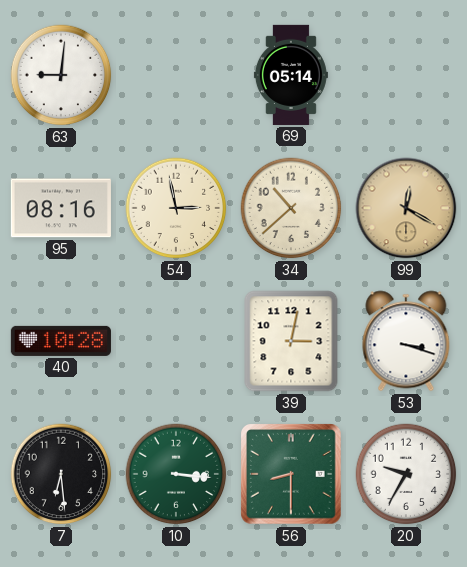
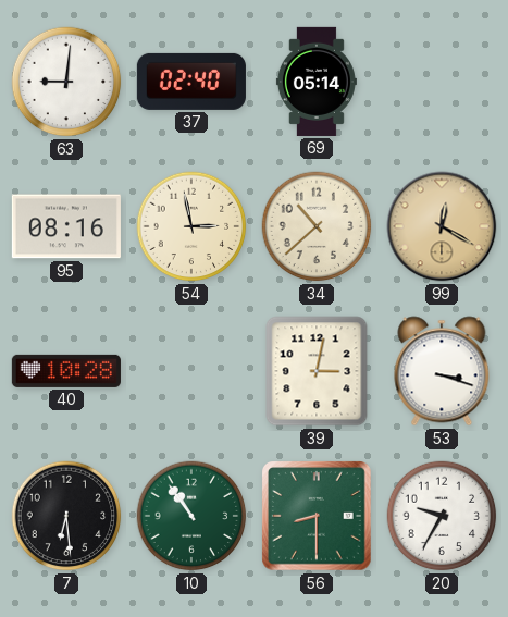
37: none -> 02:40
10: 3:16 -> 10:54
